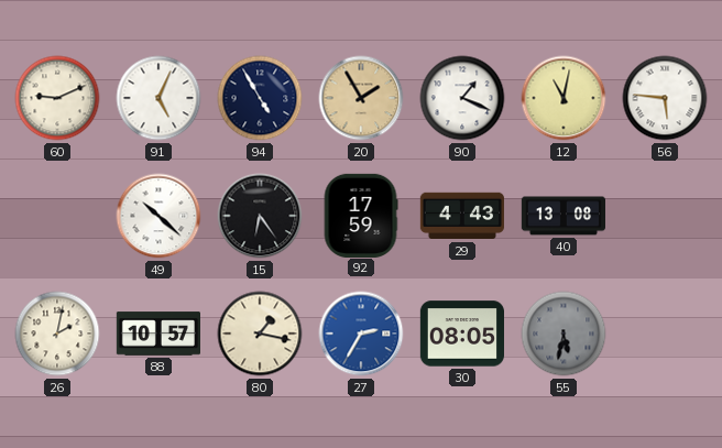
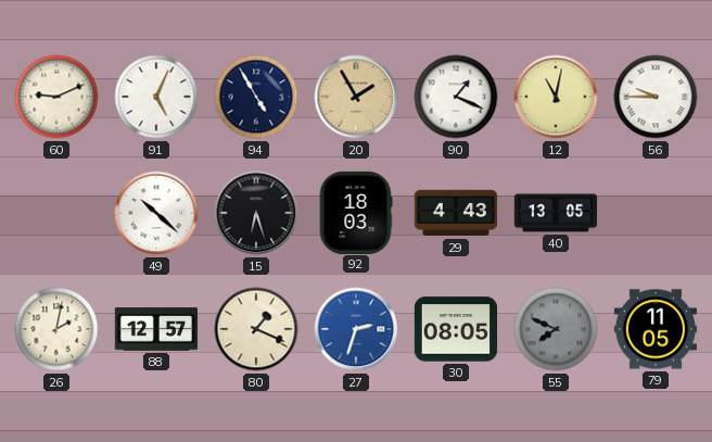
56: 5:46 -> 9:45
15: 6:24 -> 6:27
92: 17:59 -> 18:03
40: 13:08 -> 13:05
88: 10:57 -> 12:57
80: 1:17 -> 1:19
27: 2:35 -> 2:33
55: 5:32 -> 7:49
79: none -> 11:05
